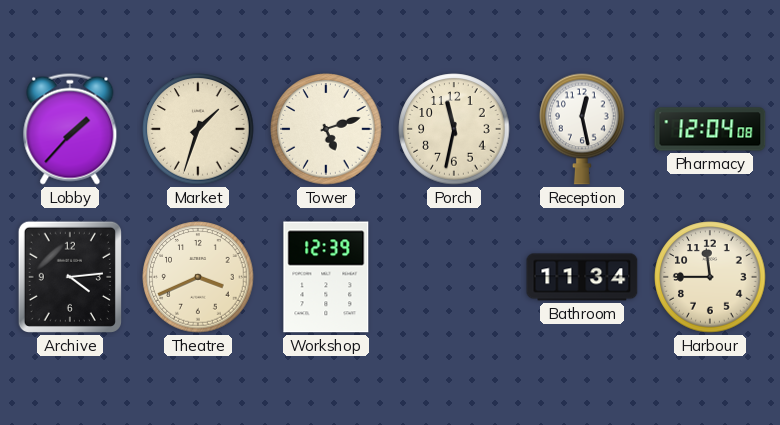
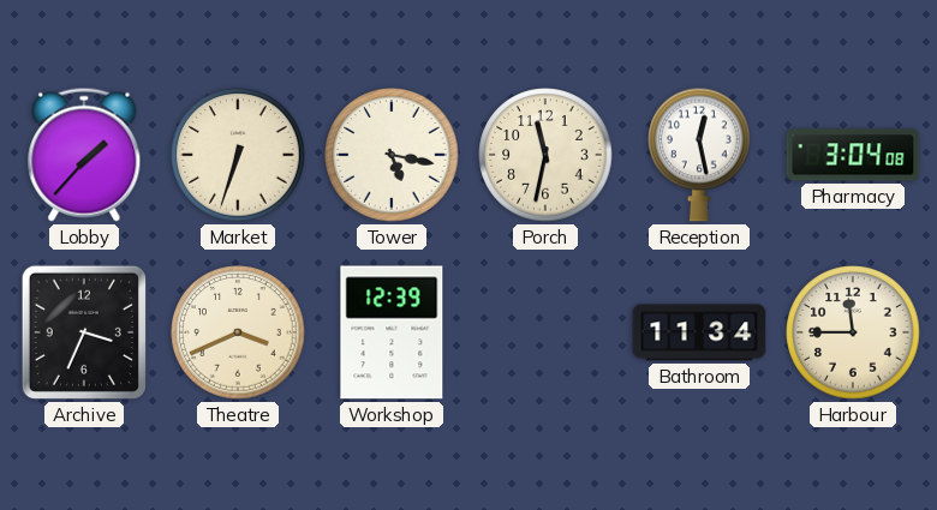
Market: 1:33 -> 6:33
Tower: 5:12 -> 5:17
Pharmacy: 12:04 -> 3:04
Archive: 4:14 -> 3:34
